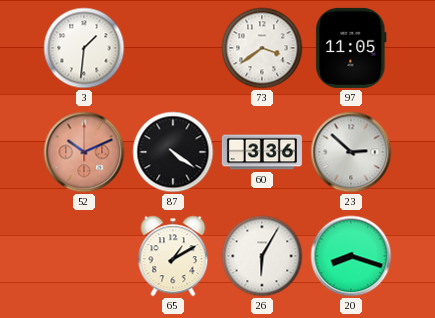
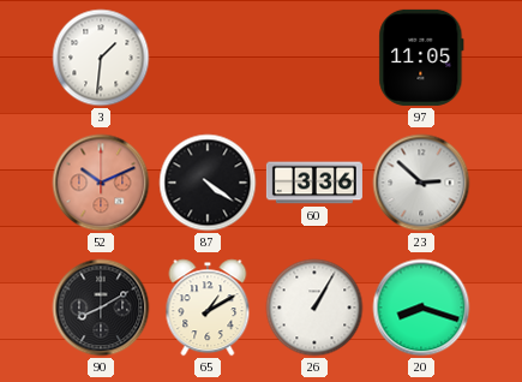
73: 3:39 -> none
90: none -> 8:10
26: 6:05 -> 1:05
